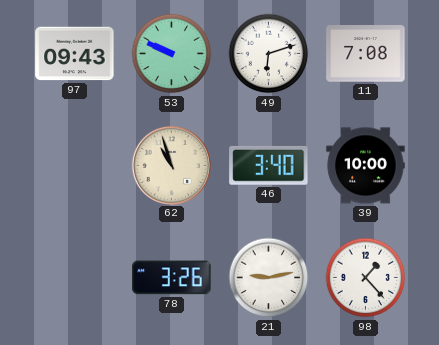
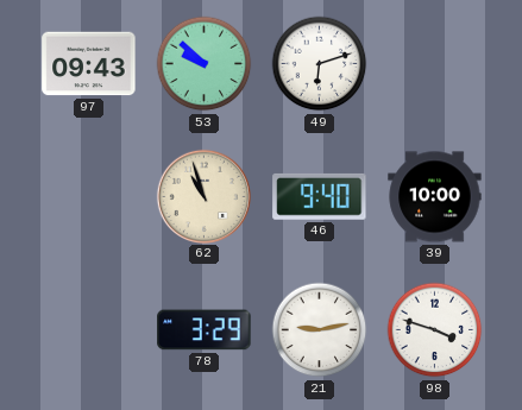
53: 9:49 -> 9:52
11: 7:08 -> none
46: 3:40 -> 9:40
78: 3:26 -> 3:29
98: 1:23 -> 3:48
